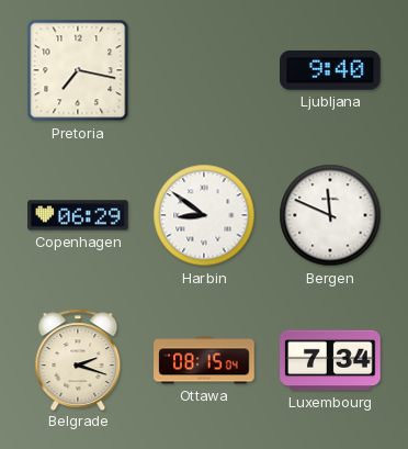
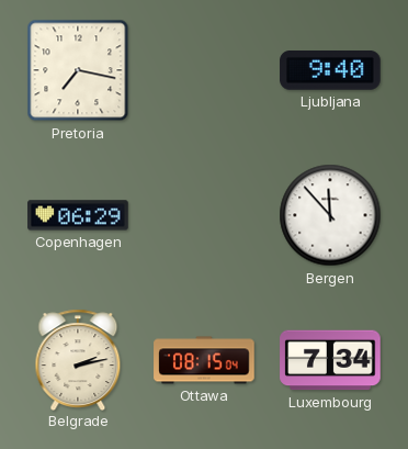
Harbin: 8:51 -> none
Bergen: 11:49 -> 11:53
Belgrade: 2:18 -> 2:13
